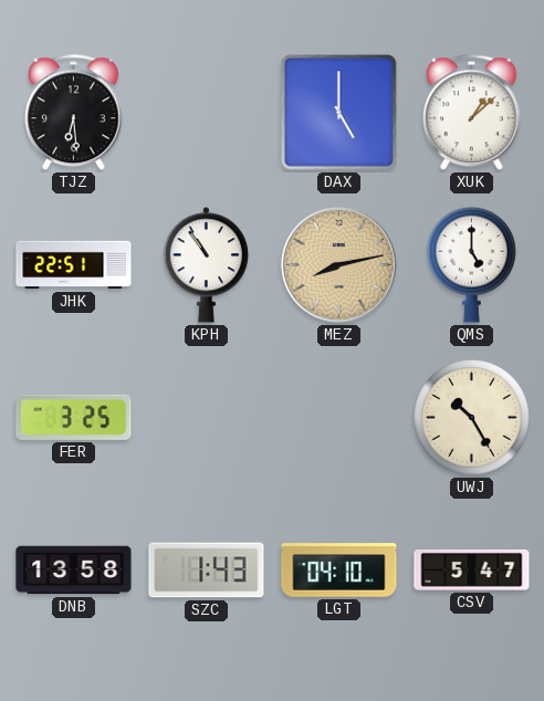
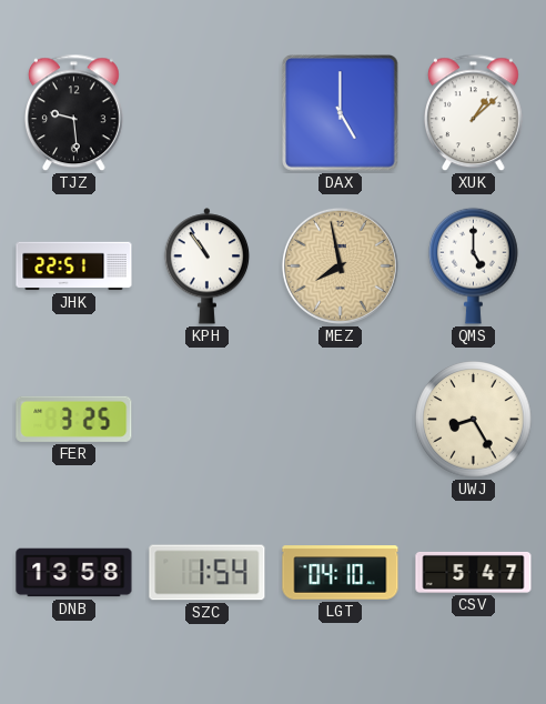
TJZ: 6:29 -> 9:29
MEZ: 8:13 -> 7:58
UWJ: 10:25 -> 8:25
SZC: 1:43 -> 1:54
